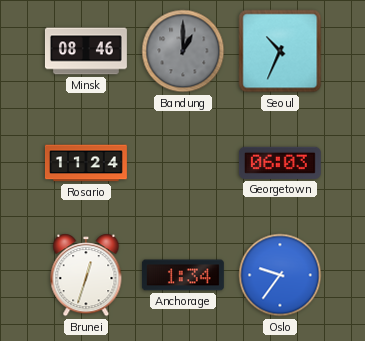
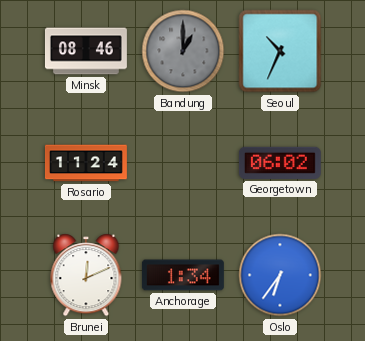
Georgetown: 06:03 -> 06:02
Brunei: 12:33 -> 12:11
Oslo: 9:36 -> 6:36
